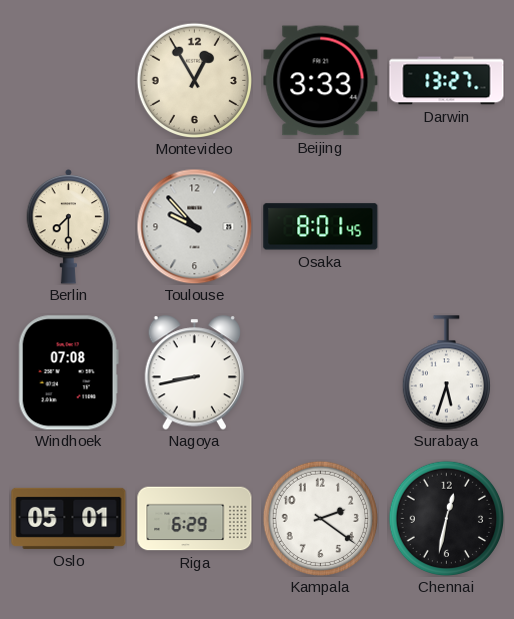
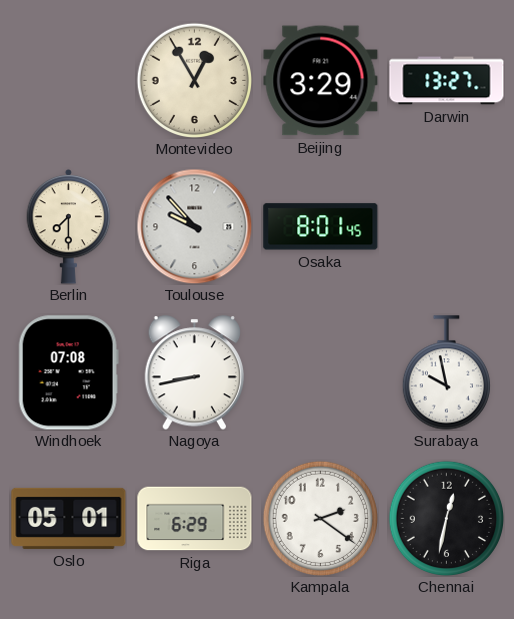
Beijing: 3:33 -> 3:29
Surabaya: 5:33 -> 9:58
